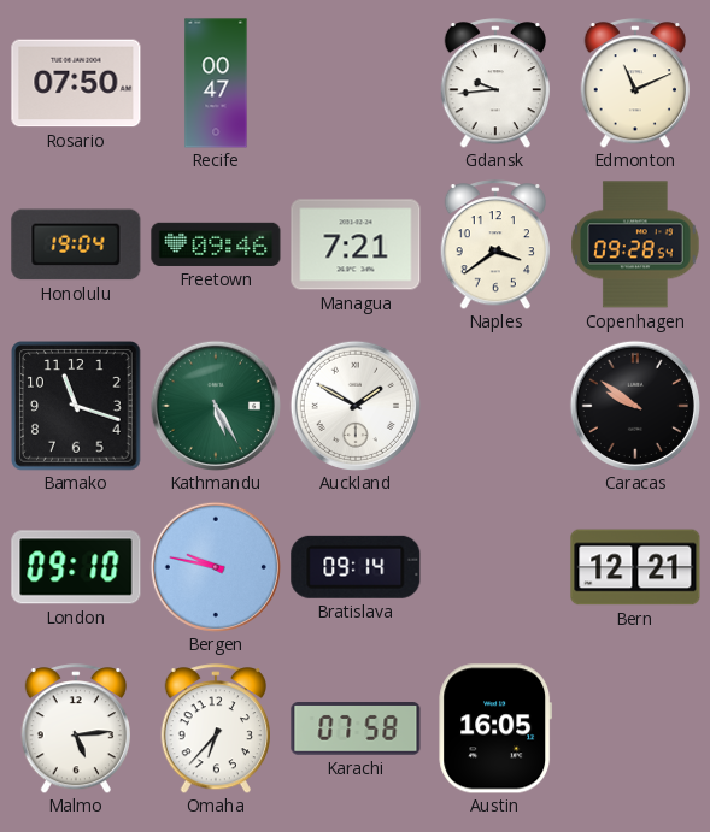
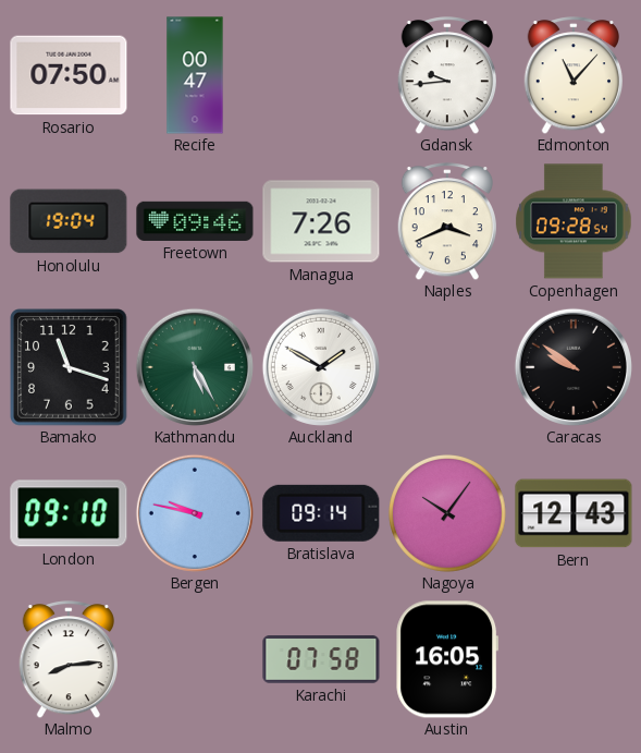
Edmonton: 11:11 -> 11:07
Managua: 7:21 -> 7:26
Naples: 3:39 -> 3:41
Nagoya: none -> 10:06
Bern: 12:21 -> 12:43
Malmo: 5:14 -> 8:14
Omaha: 6:37 -> none
